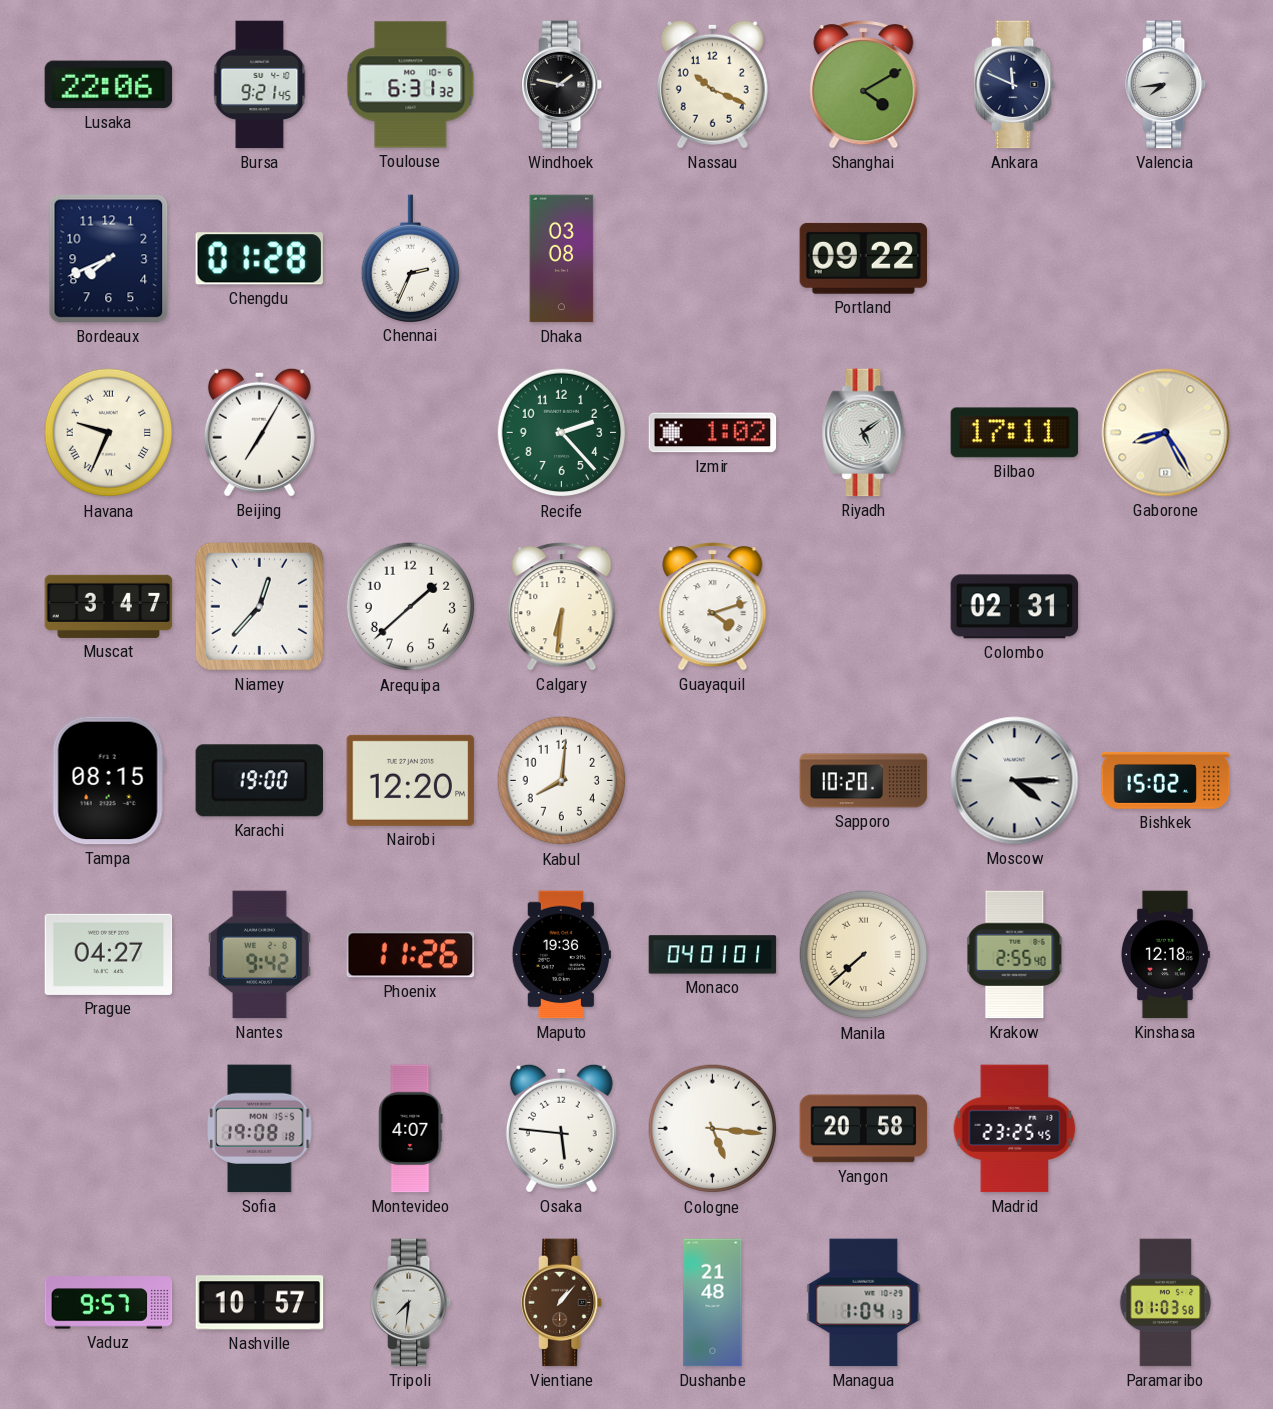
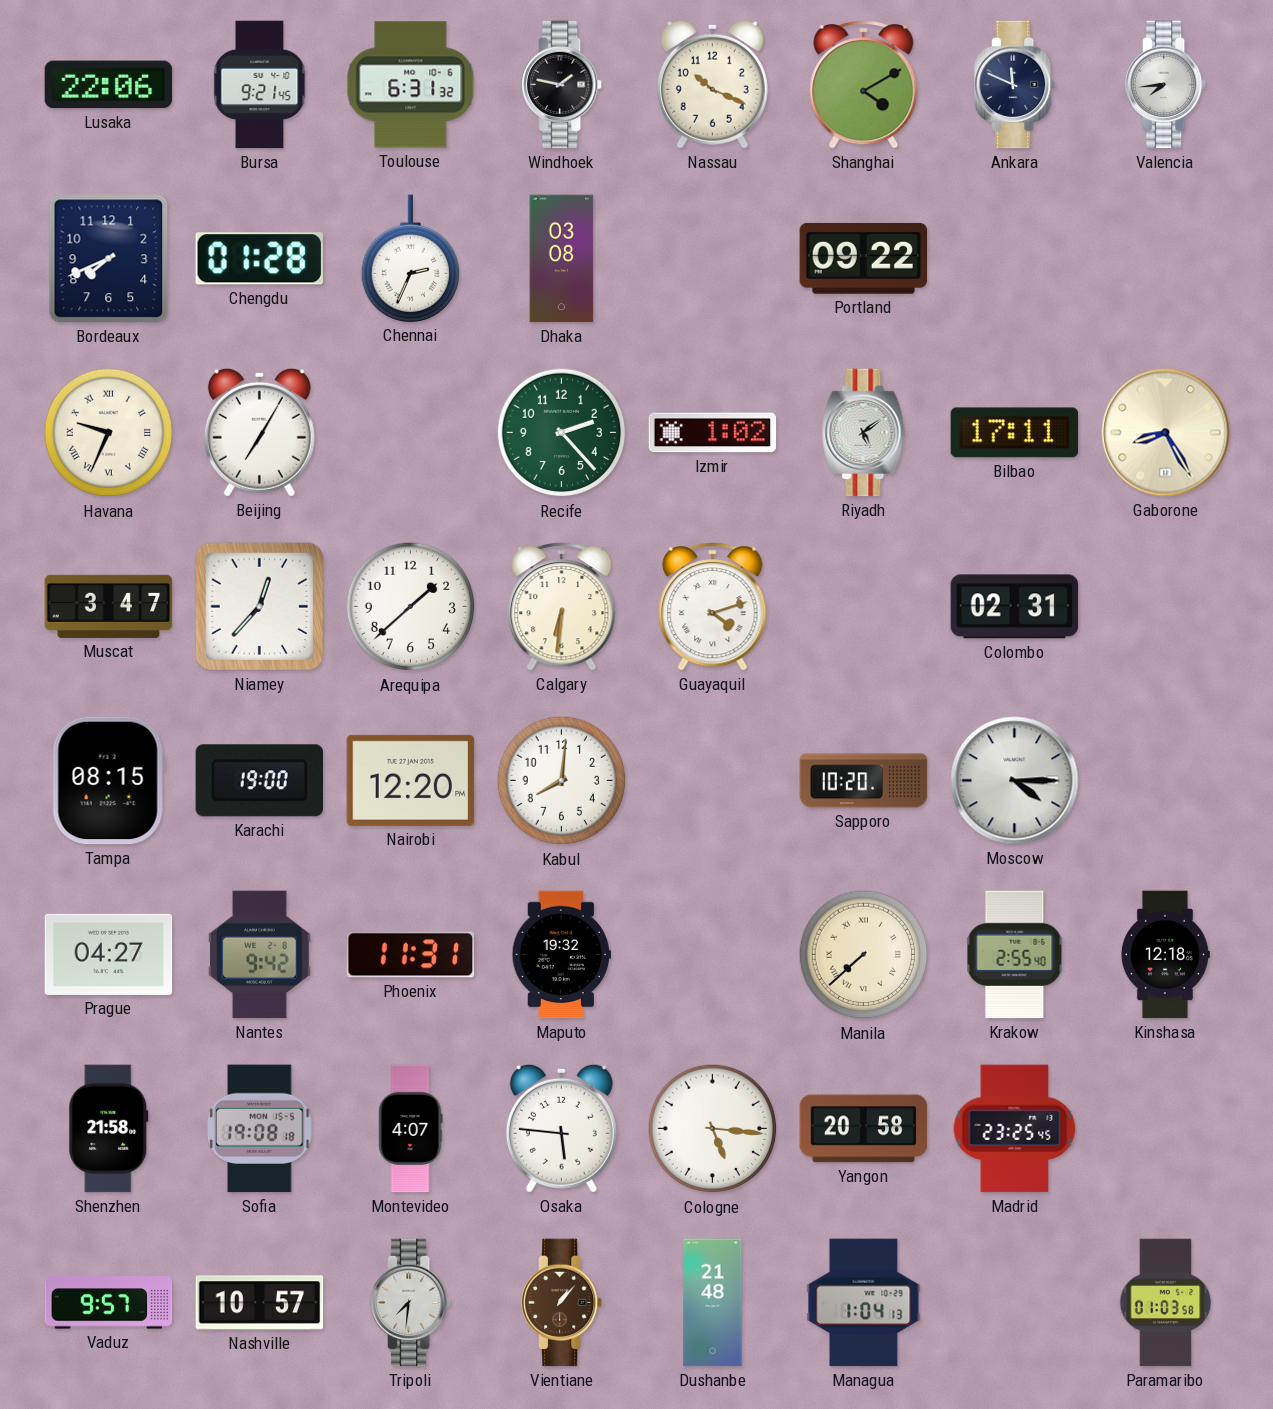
Bishkek: 15:02 -> none
Phoenix: 11:26 -> 11:31
Maputo: 19:36 -> 19:32
Monaco: 04:01 -> none
Shenzhen: none -> 21:58
